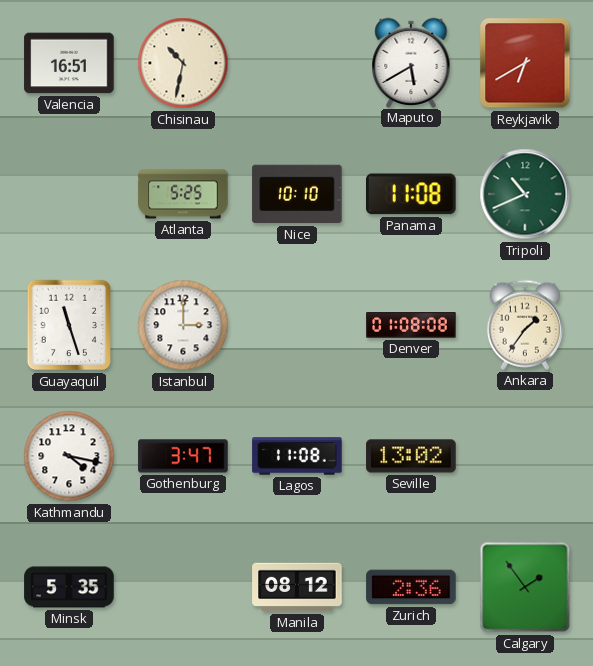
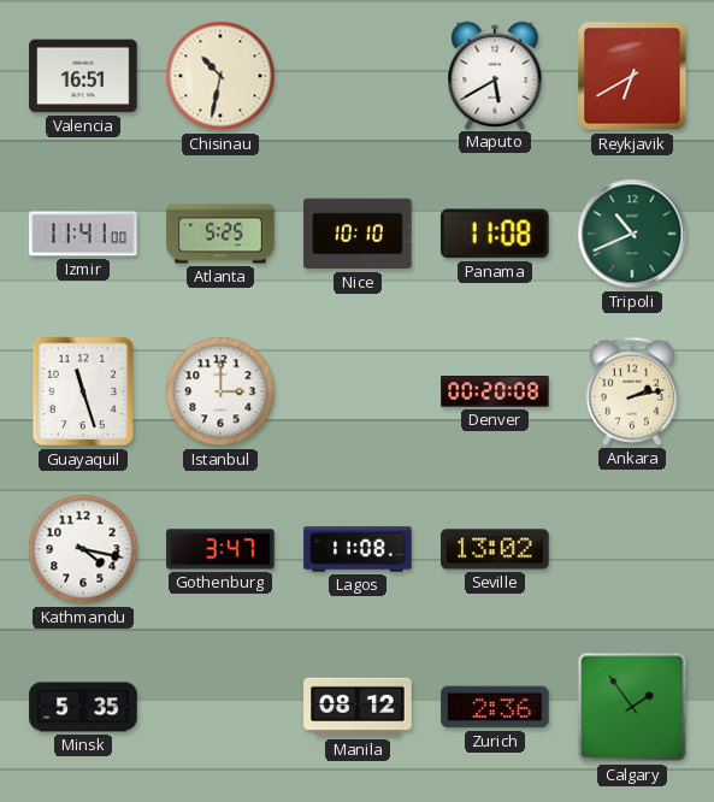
Izmir: none -> 11:41
Denver: 01:08 -> 00:20
Ankara: 1:36 -> 2:13
